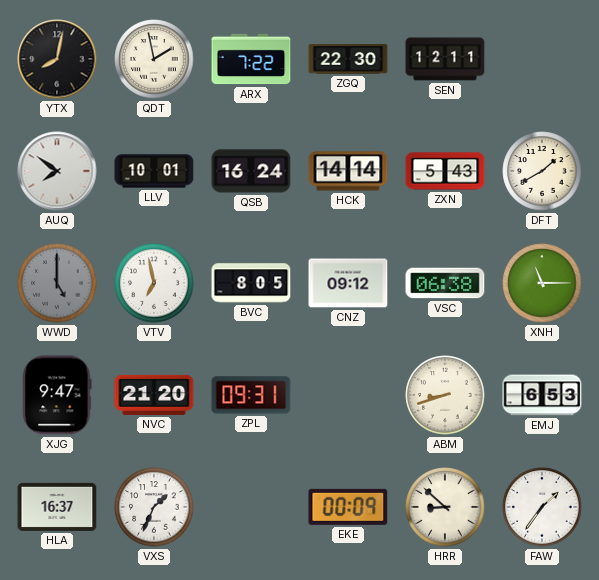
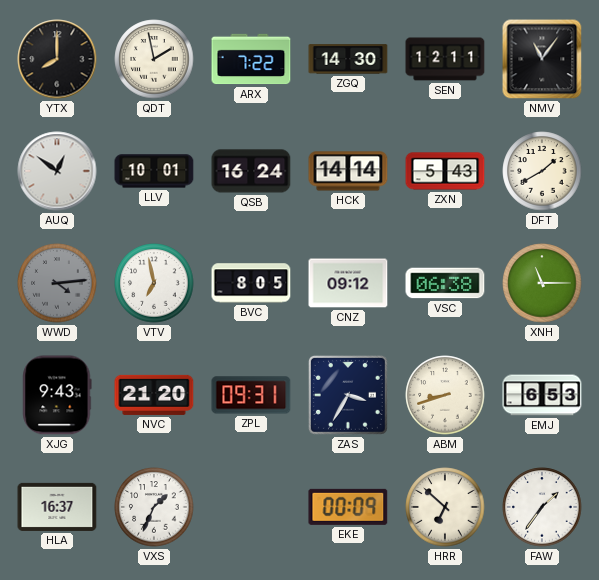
YTX: 8:02 -> 8:00
ZGQ: 22:30 -> 14:30
NMV: none -> 11:06
AUQ: 7:51 -> 12:51
WWD: 5:00 -> 4:14
XJG: 9:47 -> 9:43
ZAS: none -> 3:35
HRR: 8:52 -> 6:52
